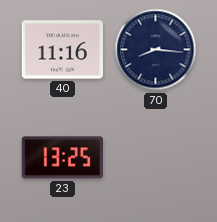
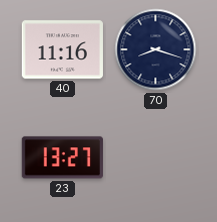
70: 8:16 -> 8:18
23: 13:25 -> 13:27
